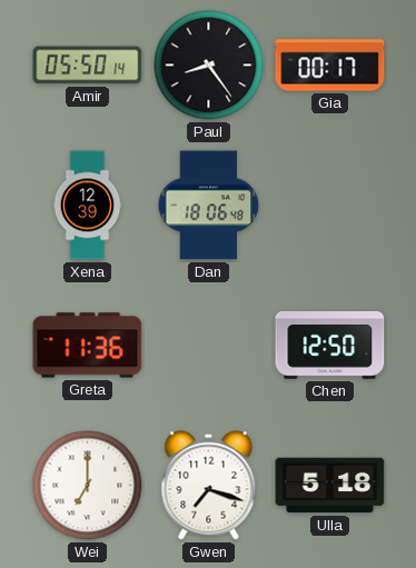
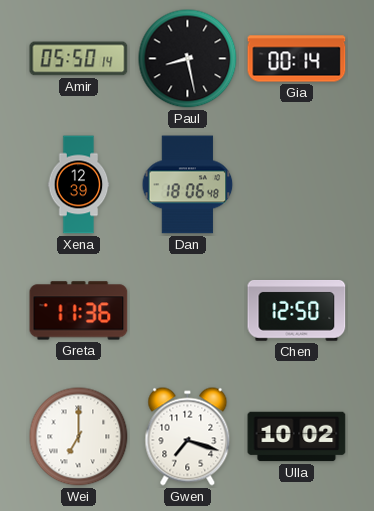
Paul: 8:24 -> 8:28
Gia: 00:17 -> 00:14
Ulla: 5:18 -> 10:02
